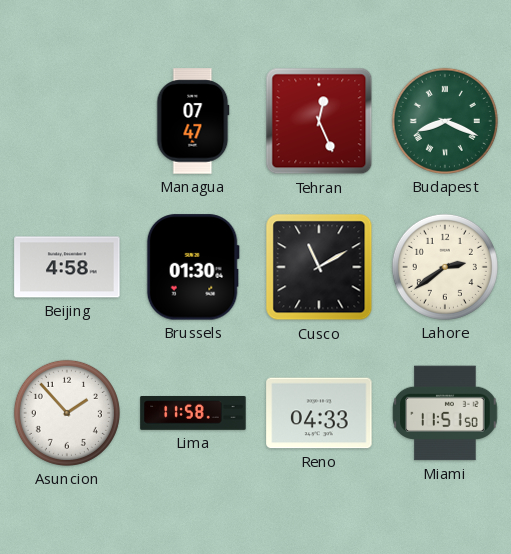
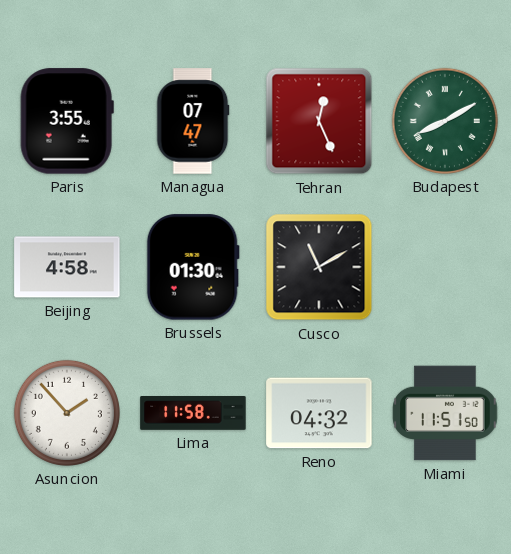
Paris: none -> 3:55
Budapest: 8:19 -> 8:10
Lahore: 2:39 -> none
Reno: 04:33 -> 04:32
